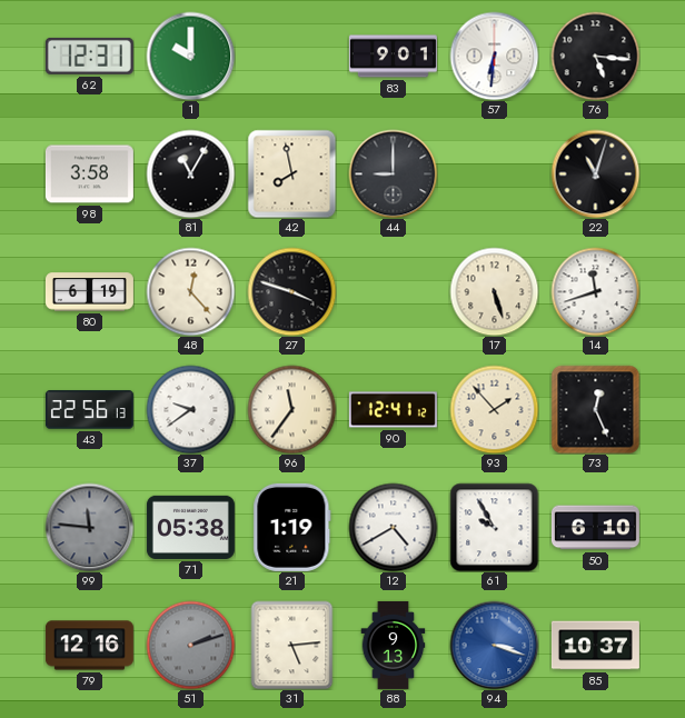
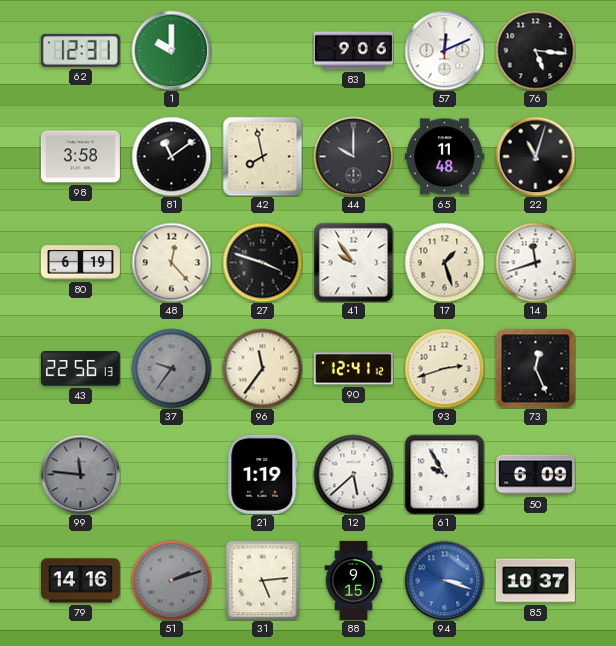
83: 9:01 -> 9:06
57: 6:31 -> 12:11
81: 11:05 -> 11:09
44: 9:00 -> 10:00
65: none -> 11:48
41: none -> 9:54
17: 5:27 -> 1:27
37: 9:39 -> 9:36
37 dial: white -> grey
93: 1:53 -> 2:42
71: 05:38 -> none
12: 4:40 -> 5:38
50: 6:10 -> 6:09
79: 12:16 -> 14:16
88: 9:13 -> 9:15
